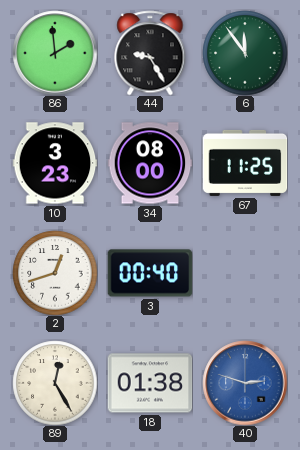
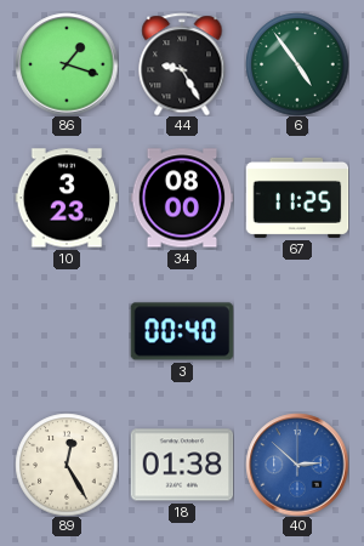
86: 1:59 -> 1:18
6: 11:54 -> 4:54
2: 12:42 -> none
40: 2:48 -> 2:52
